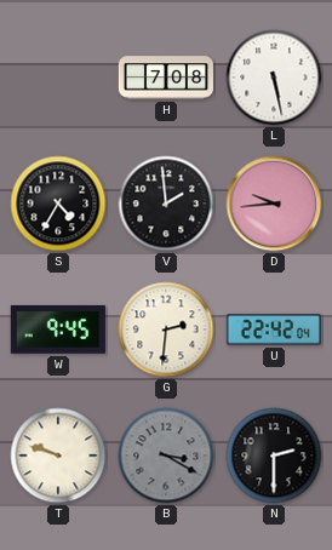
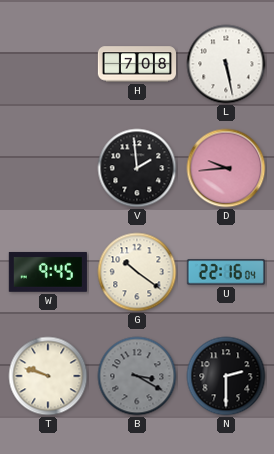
S: 4:35 -> none
G: 2:31 -> 10:21
U: 22:42 -> 22:16
